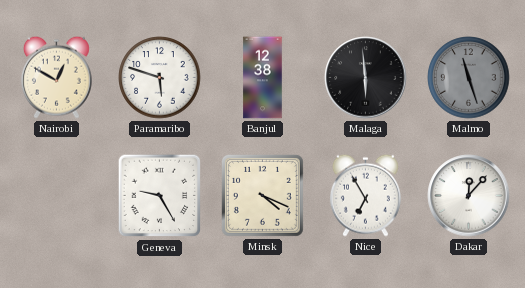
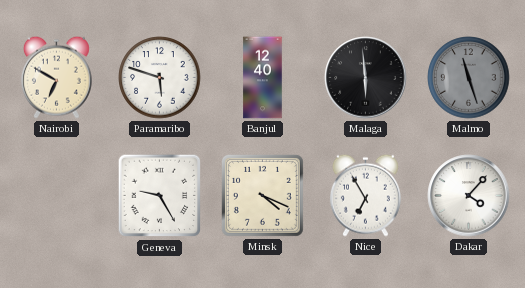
Nairobi: 12:50 -> 6:50
Banjul: 12:38 -> 12:40
Dakar: 12:07 -> 4:07
